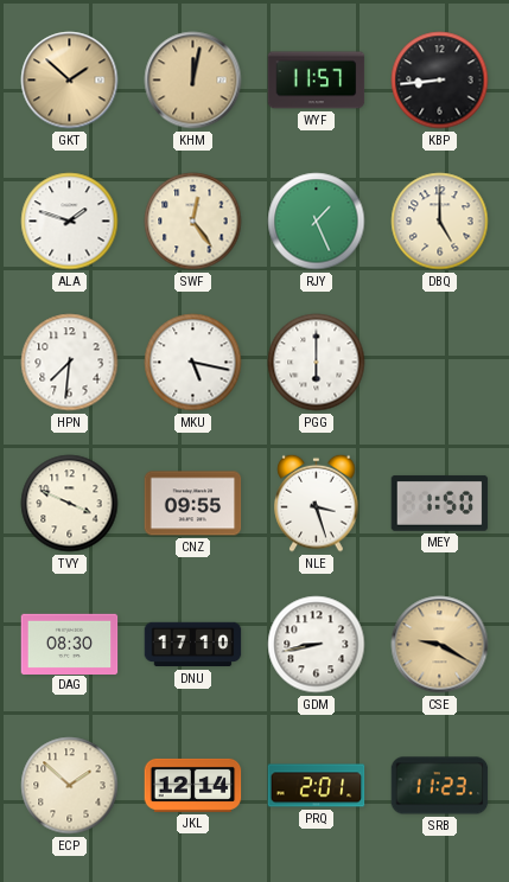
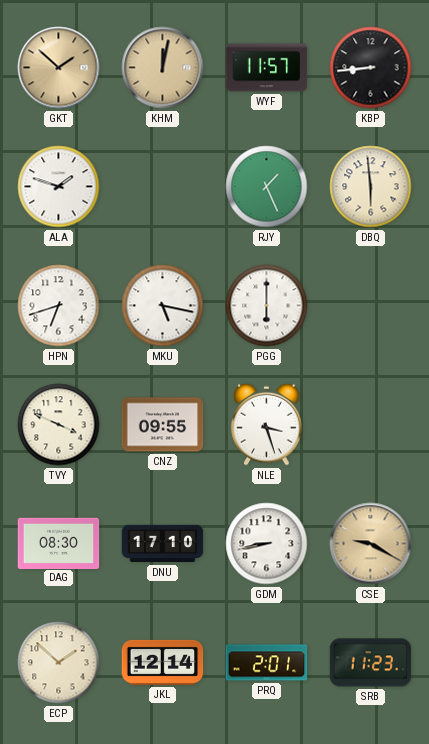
SWF: 12:24 -> none
DBQ: 5:00 -> 5:59
HPN: 7:31 -> 6:42
MEY: 1:50 -> none
